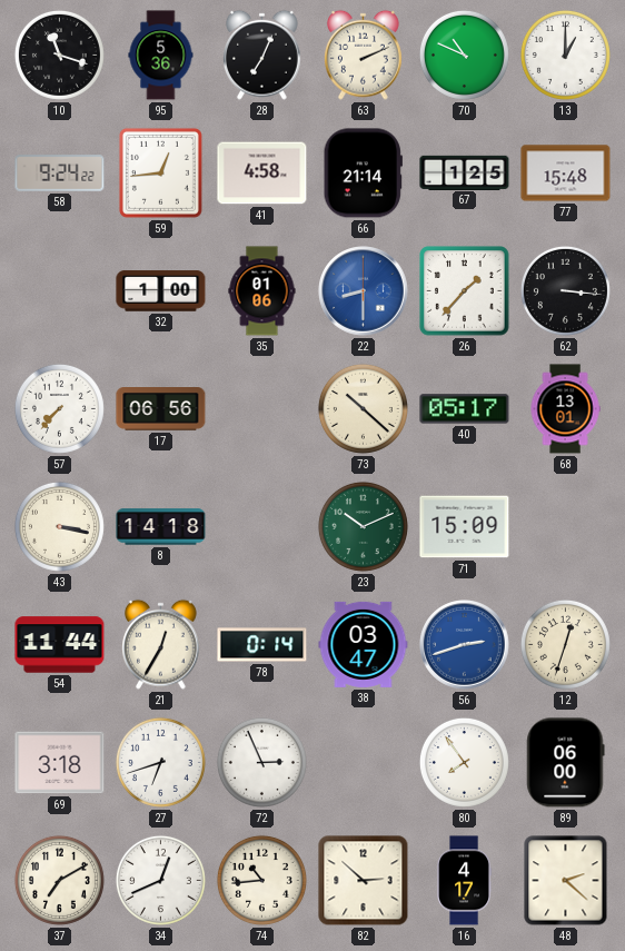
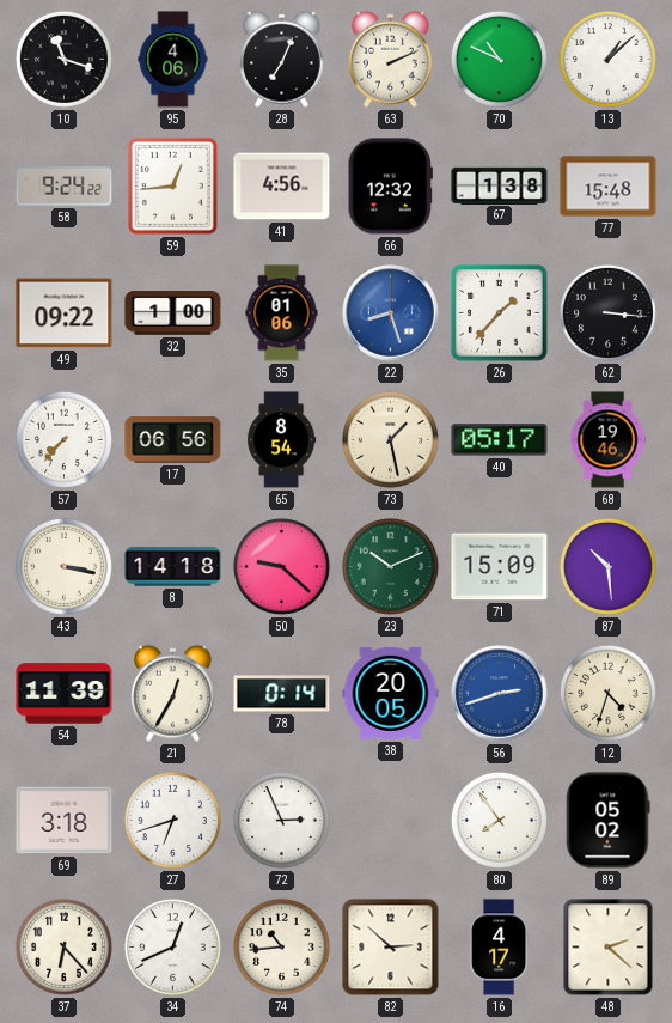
95: 5:36 -> 4:06
13: 1:00 -> 1:08
41: 4:58 -> 4:56
66: 21:14 -> 12:32
67: 1:25 -> 1:38
49: none -> 09:22
22: 8:30 -> 8:27
65: none -> 8:54
73: 10:22 -> 1:28
68: 13:01 -> 19:46
50: none -> 9:22
87: none -> 10:29
54: 11:44 -> 11:39
38: 03:47 -> 20:05
12: 12:33 -> 4:33
89: 06:00 -> 05:02
37: 7:10 -> 6:23
